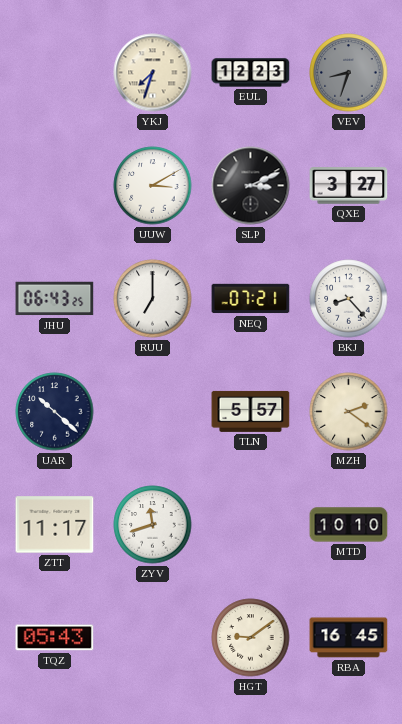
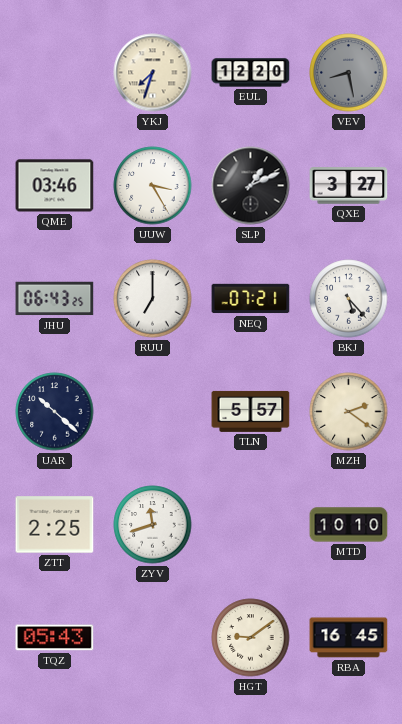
EUL: 12:23 -> 12:20
VEV: 8:33 -> 8:28
QME: none -> 03:46
UUW: 3:10 -> 3:25
SLP: 3:11 -> 1:11
BKJ: 8:23 -> 5:23
ZTT: 11:17 -> 2:25
